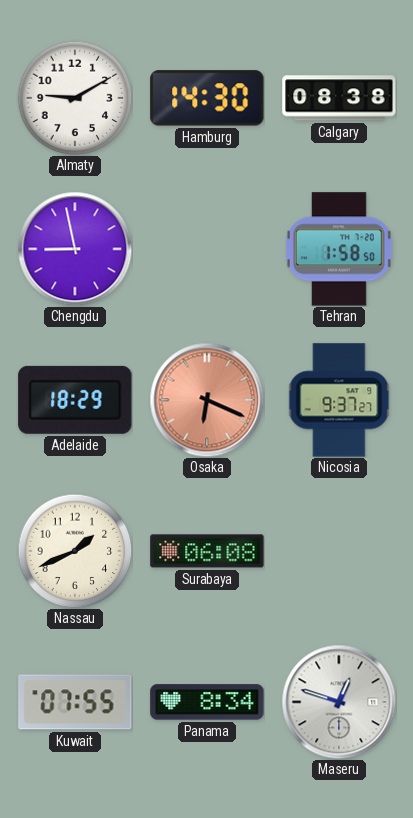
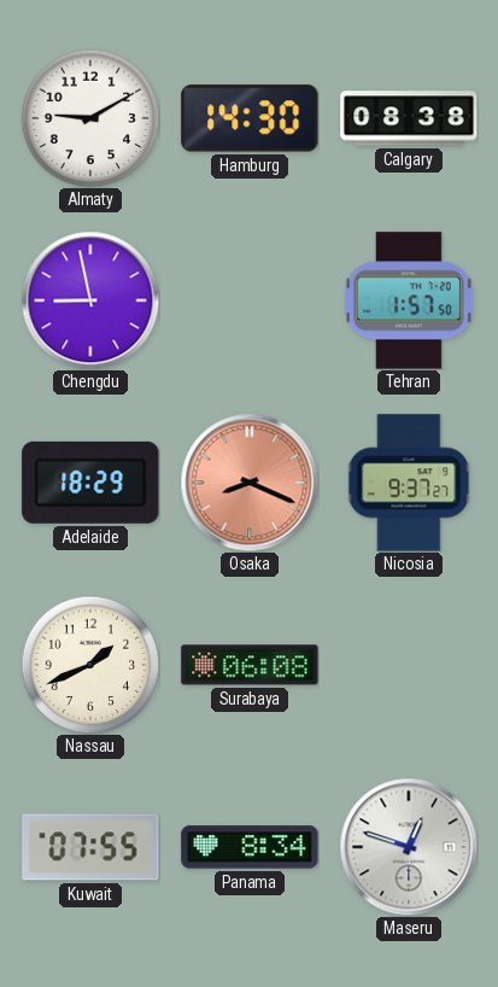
Tehran: 1:58 -> 1:57
Osaka: 6:19 -> 8:19
